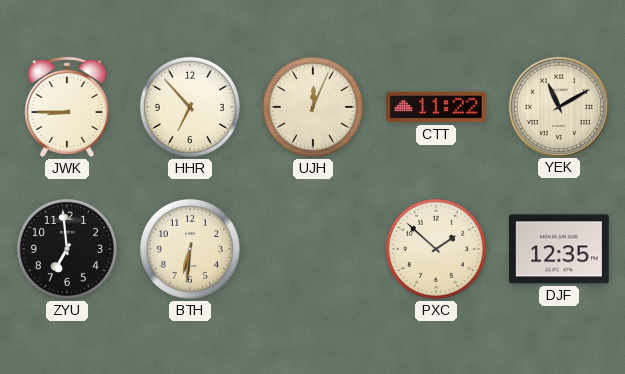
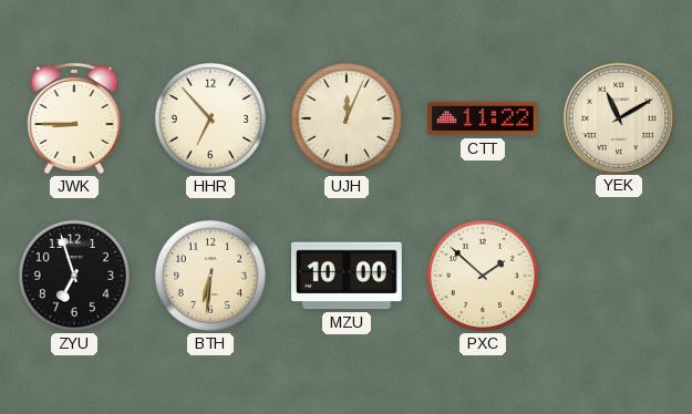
ZYU: 6:59 -> 6:57
MZU: none -> 10:00
DJF: 12:35 -> none
